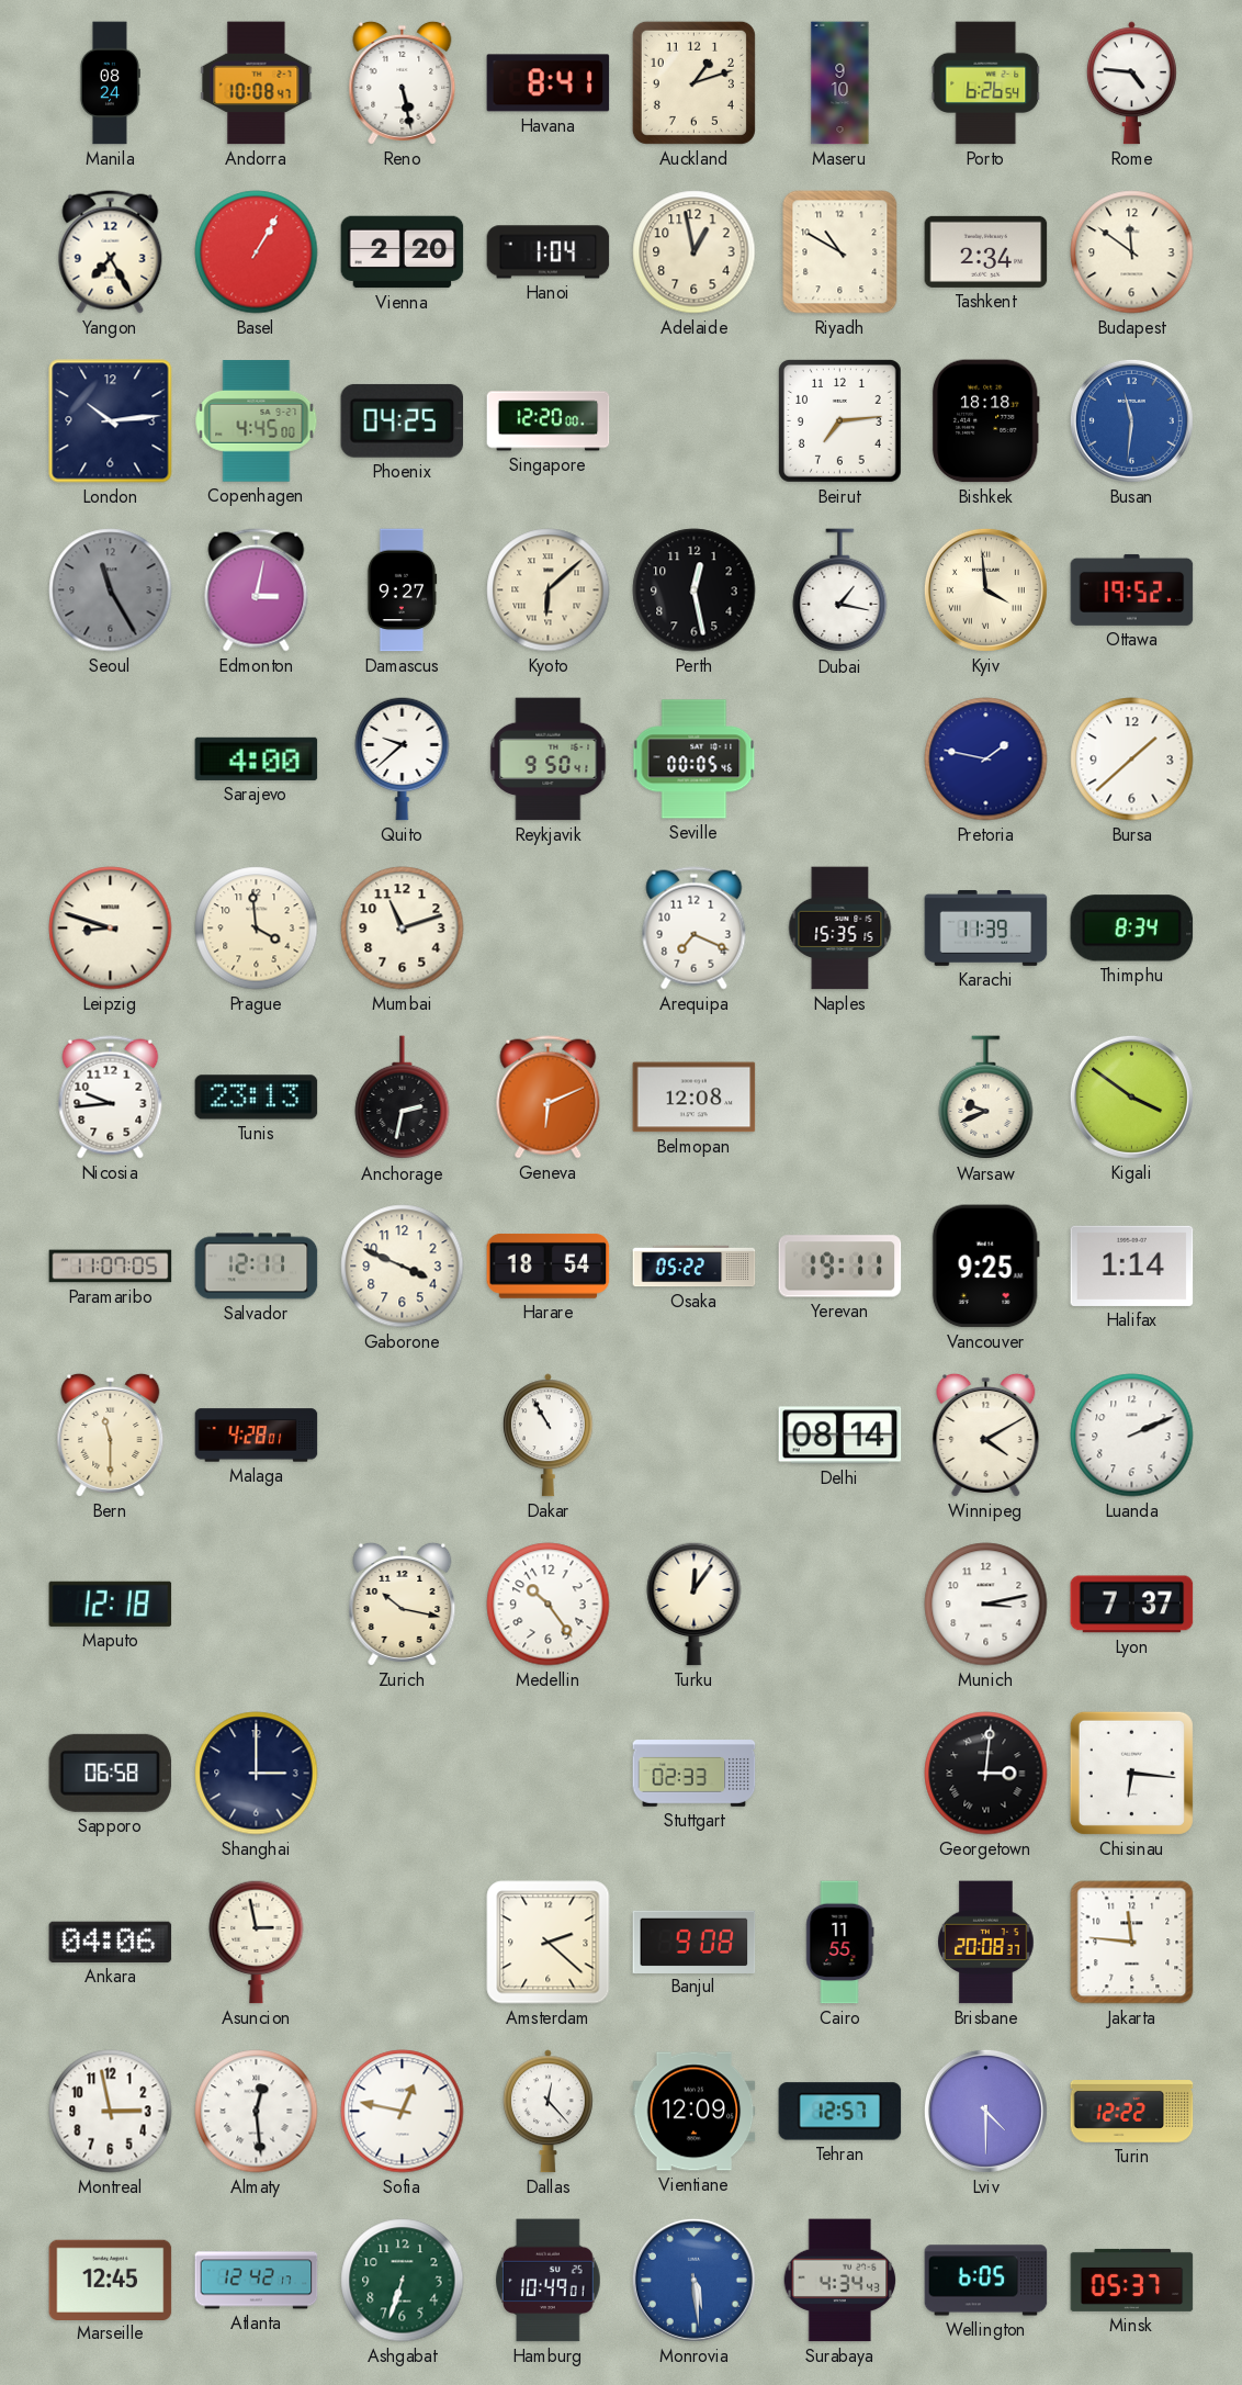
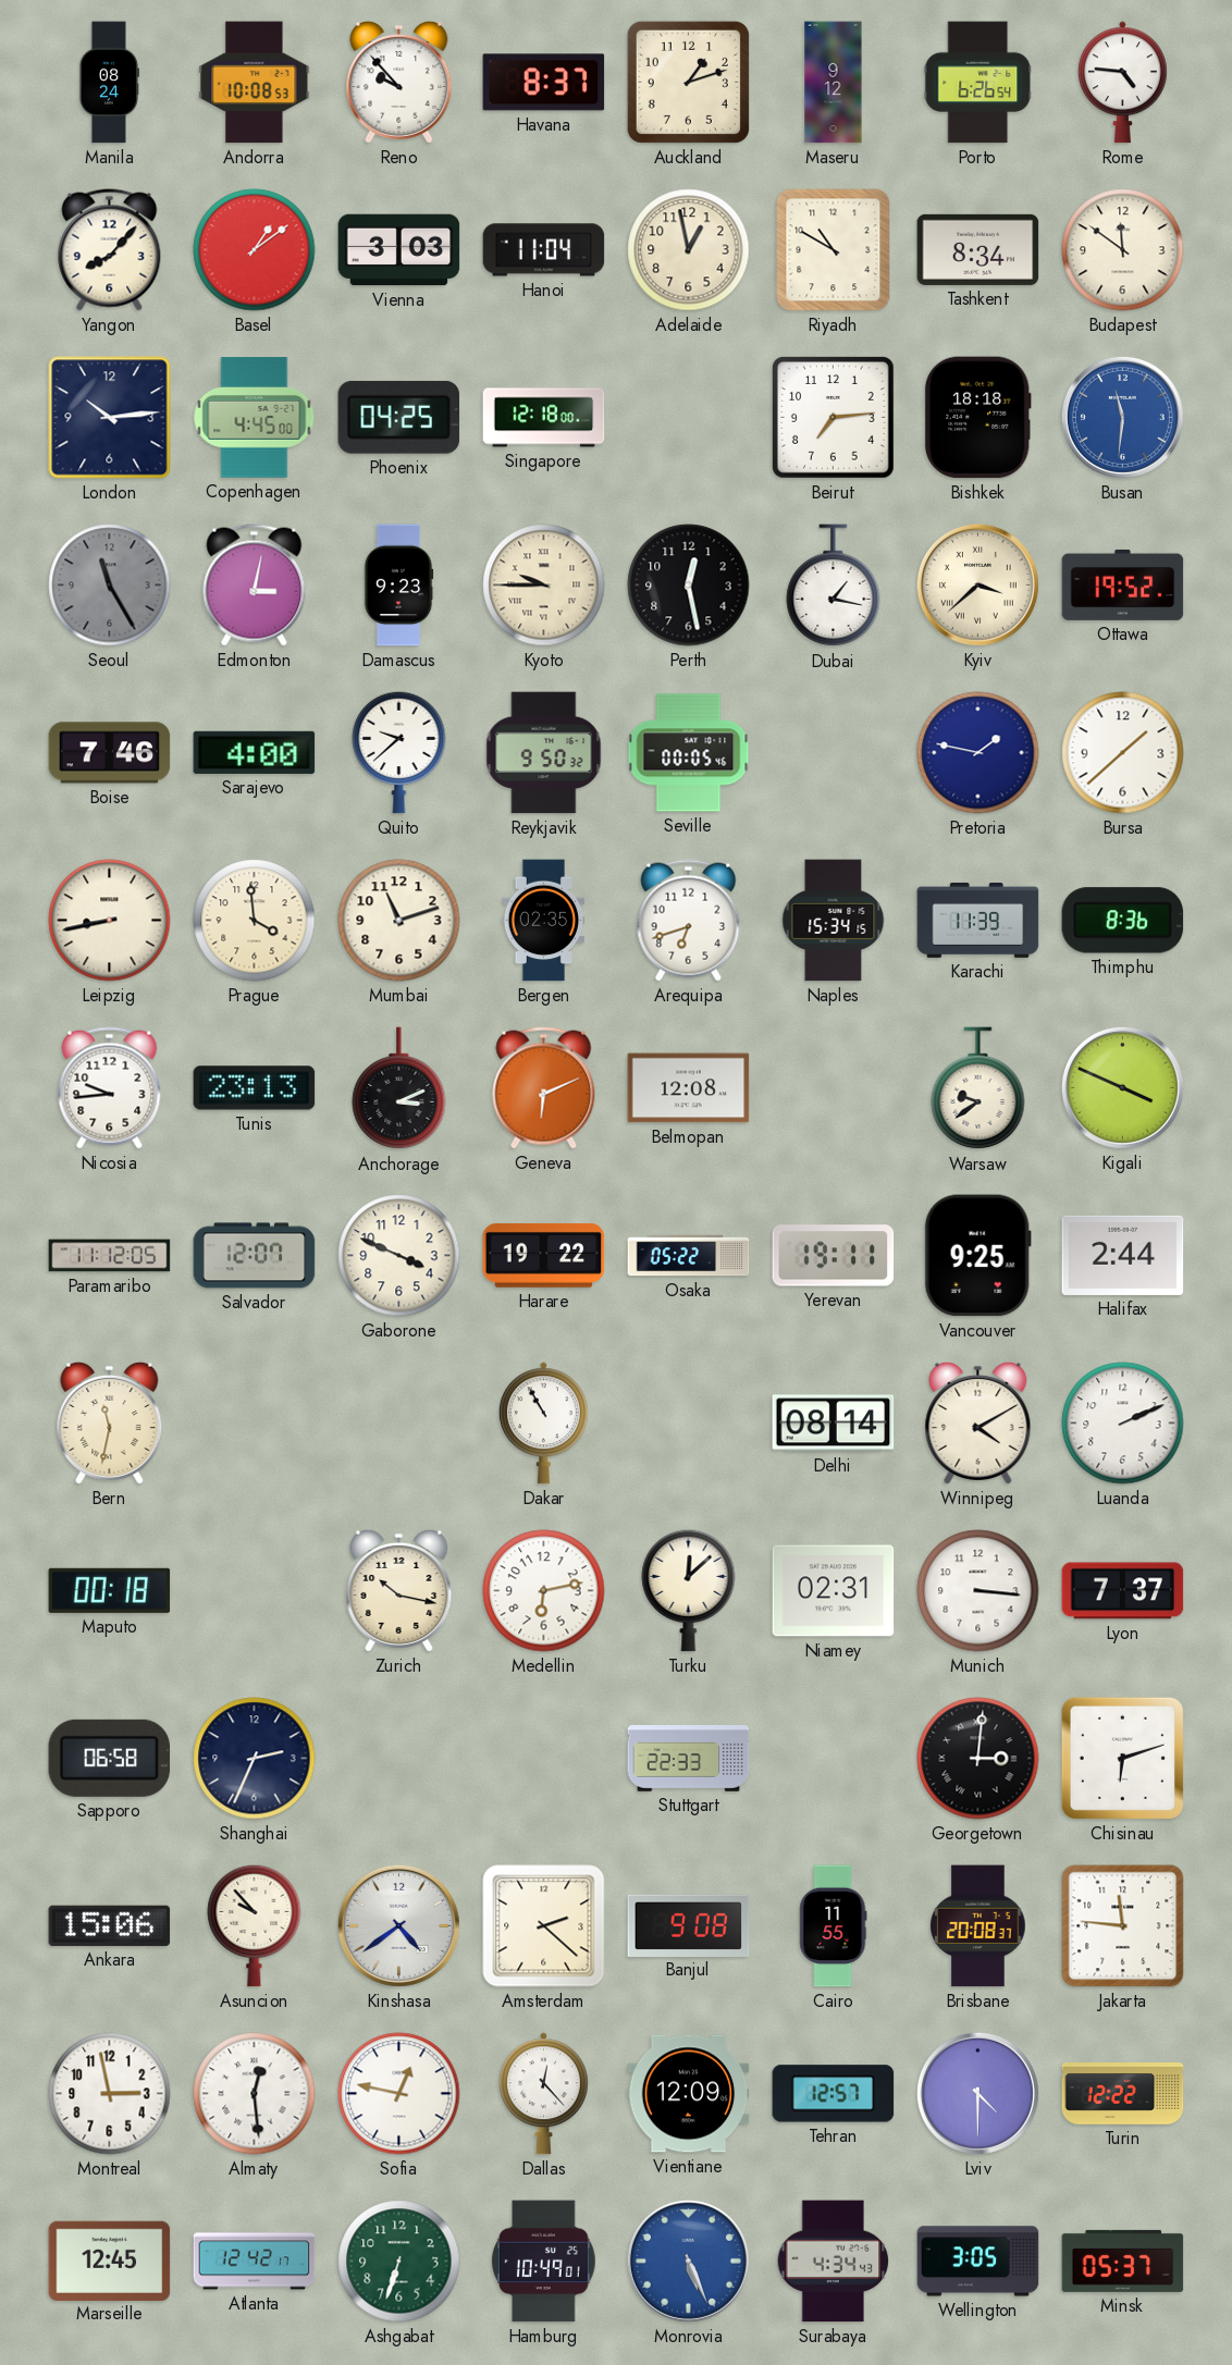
Andorra: 10:08:47 -> 10:08:53
Reno: 5:28 -> 9:53
Havana: 8:41 -> 8:37
Maseru: 9:10 -> 9:12
Yangon: 7:25 -> 8:07
Basel: 1:05 -> 1:09
Vienna: 2:20 -> 3:03
Hanoi: 1:04 -> 11:04
Tashkent: 2:34 -> 8:34
Singapore: 12:20 -> 12:18
Damascus: 9:27 -> 9:23
Kyoto: 6:08 -> 9:45
Kyiv: 3:59 -> 3:38
Boise: none -> 7:46
Reykjavik: 9:50:41 -> 9:50:32
Leipzig: 8:48 -> 8:43
Bergen: none -> 02:35
Arequipa: 7:19 -> 6:42
Naples: 15:35 -> 15:34
Thimphu: 8:34 -> 8:36
Anchorage: 2:32 -> 3:11
Warsaw: 9:41 -> 9:39
Kigali: 3:51 -> 3:49
Paramaribo: 11:07 -> 11:12
Salvador: 12:11 -> 12:07
Harare: 18:54 -> 19:22
Halifax: 1:14 -> 2:44
Bern: 11:30 -> 11:32
Malaga: 4:28 -> none
Maputo: 12:18 -> 00:18
Medellin: 10:24 -> 6:13
Turku: 12:06 -> 12:08
Niamey: none -> 02:31
Munich: 3:13 -> 3:16
Shanghai: 3:00 -> 2:34
Stuttgart: 02:33 -> 22:33
Chisinau: 6:16 -> 6:12
Ankara: 04:06 -> 15:06
Asuncion: 2:58 -> 9:53
Kinshasa: none -> 4:39
Monrovia: 5:29 -> 5:26
Wellington: 6:05 -> 3:05
